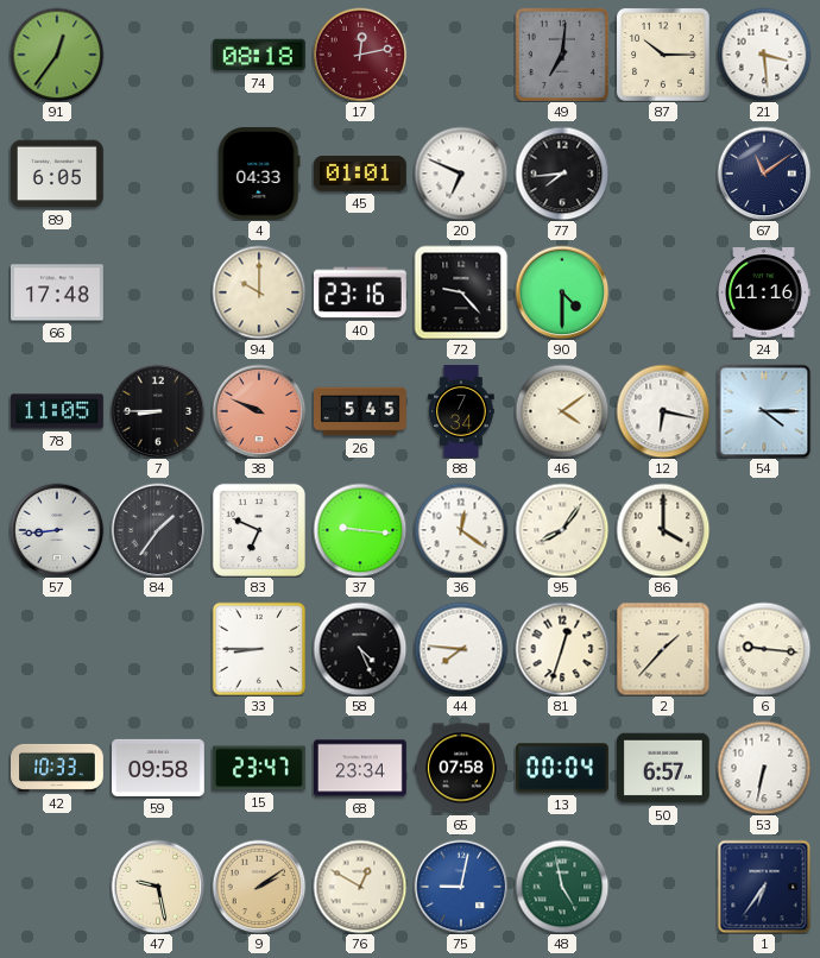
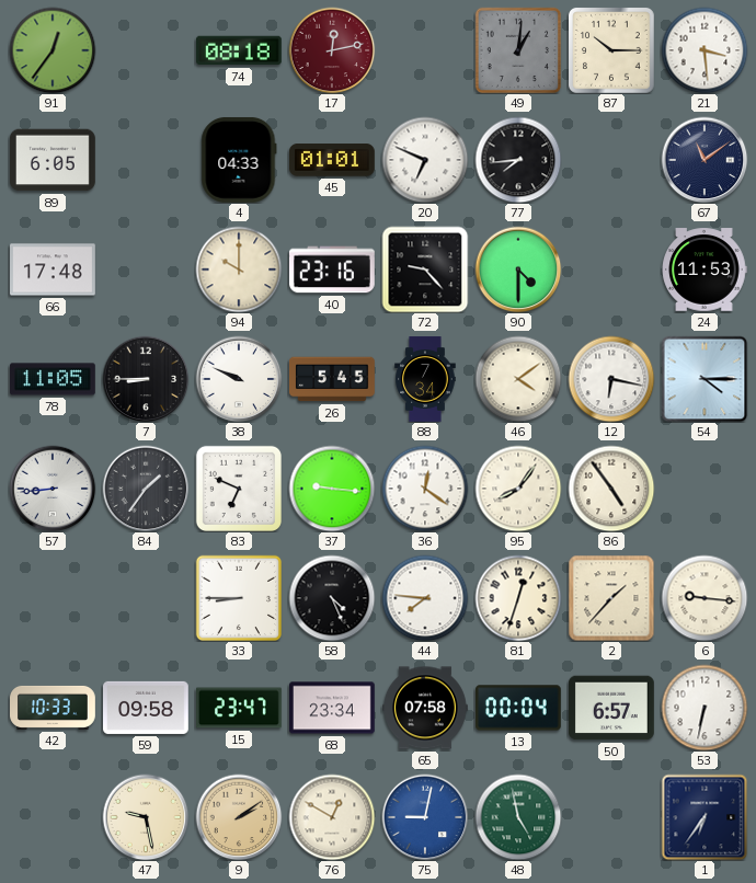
49: 7:01 -> 1:01
24: 11:16 -> 11:53
38 dial: salmon -> white
86: 4:00 -> 4:54
